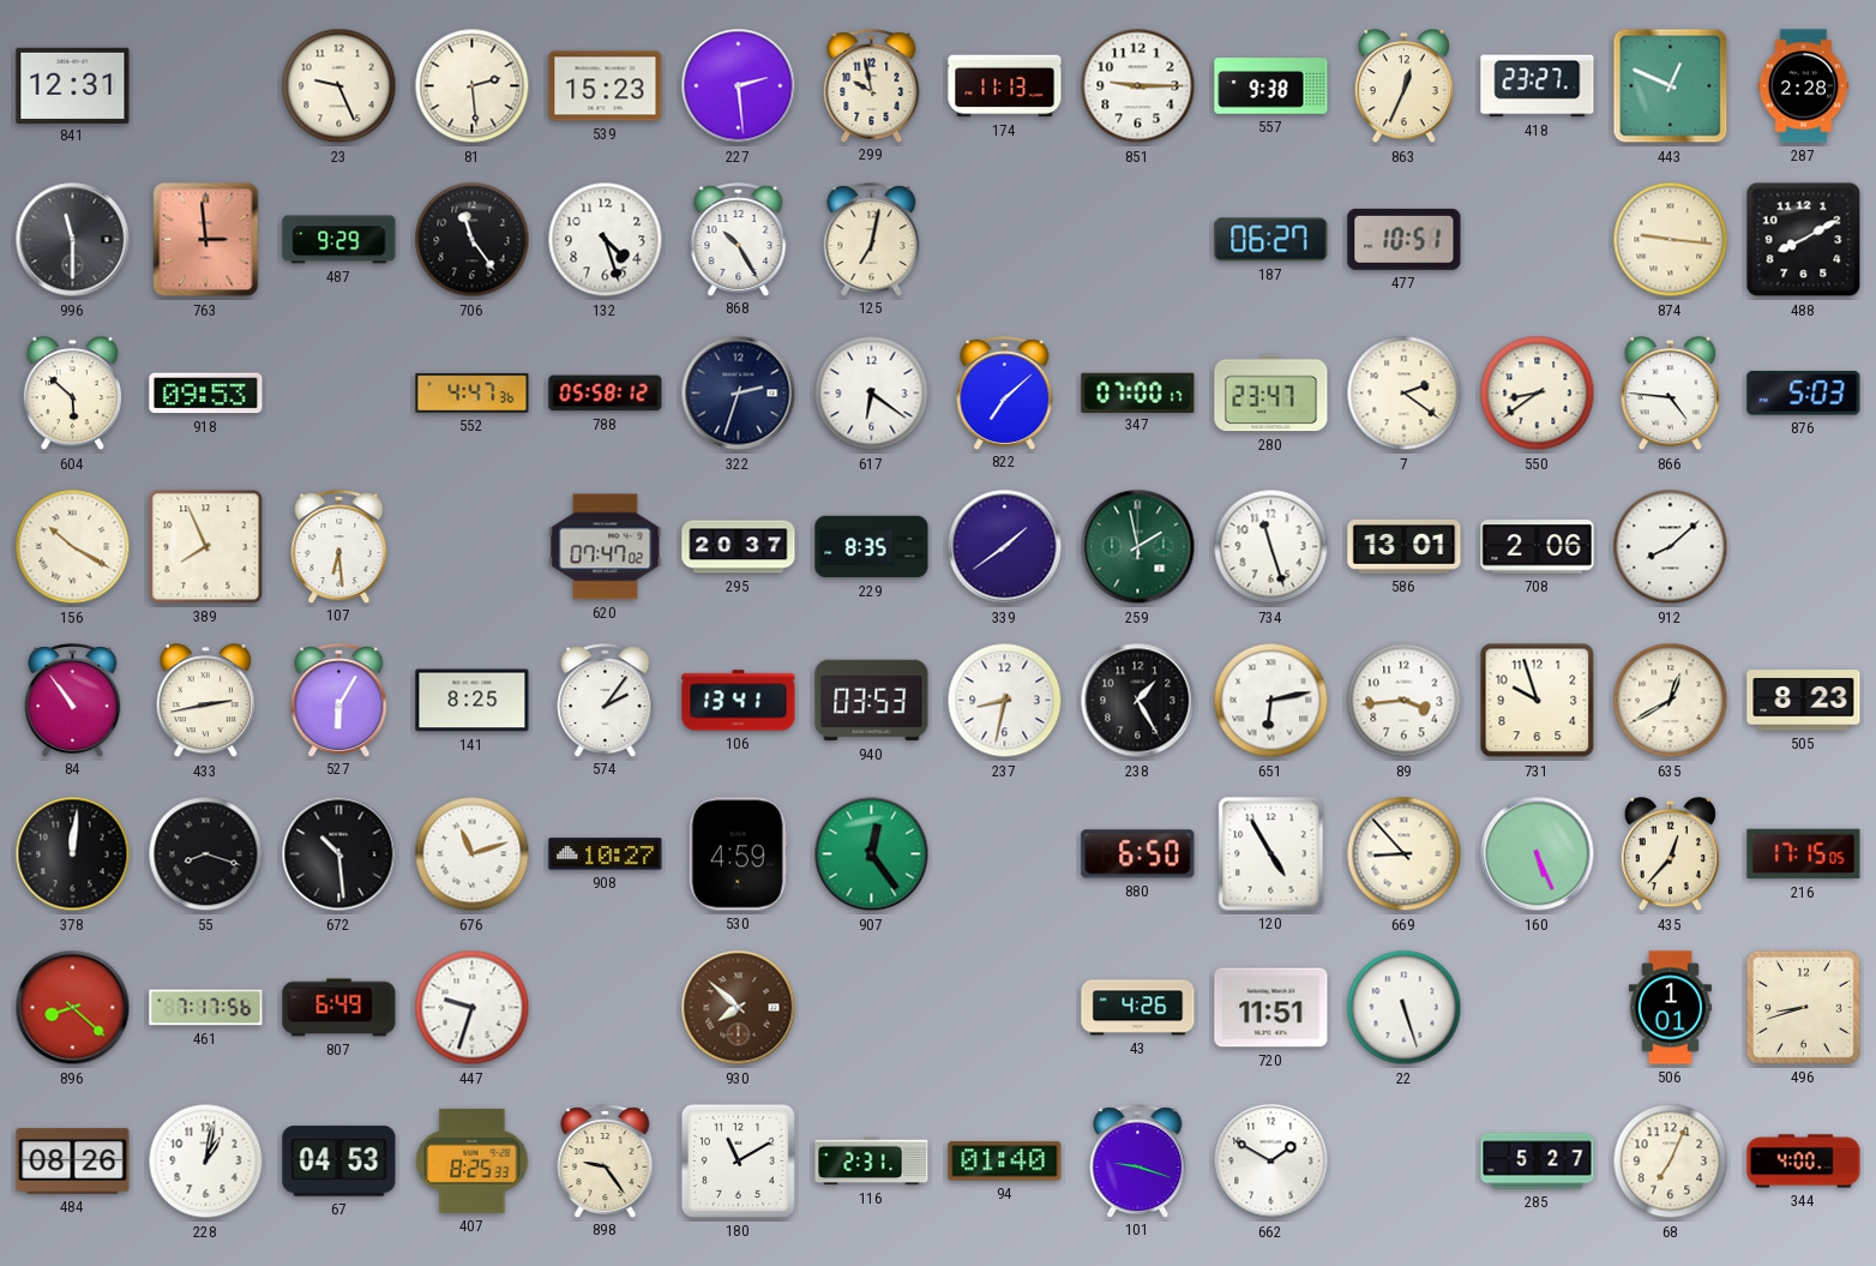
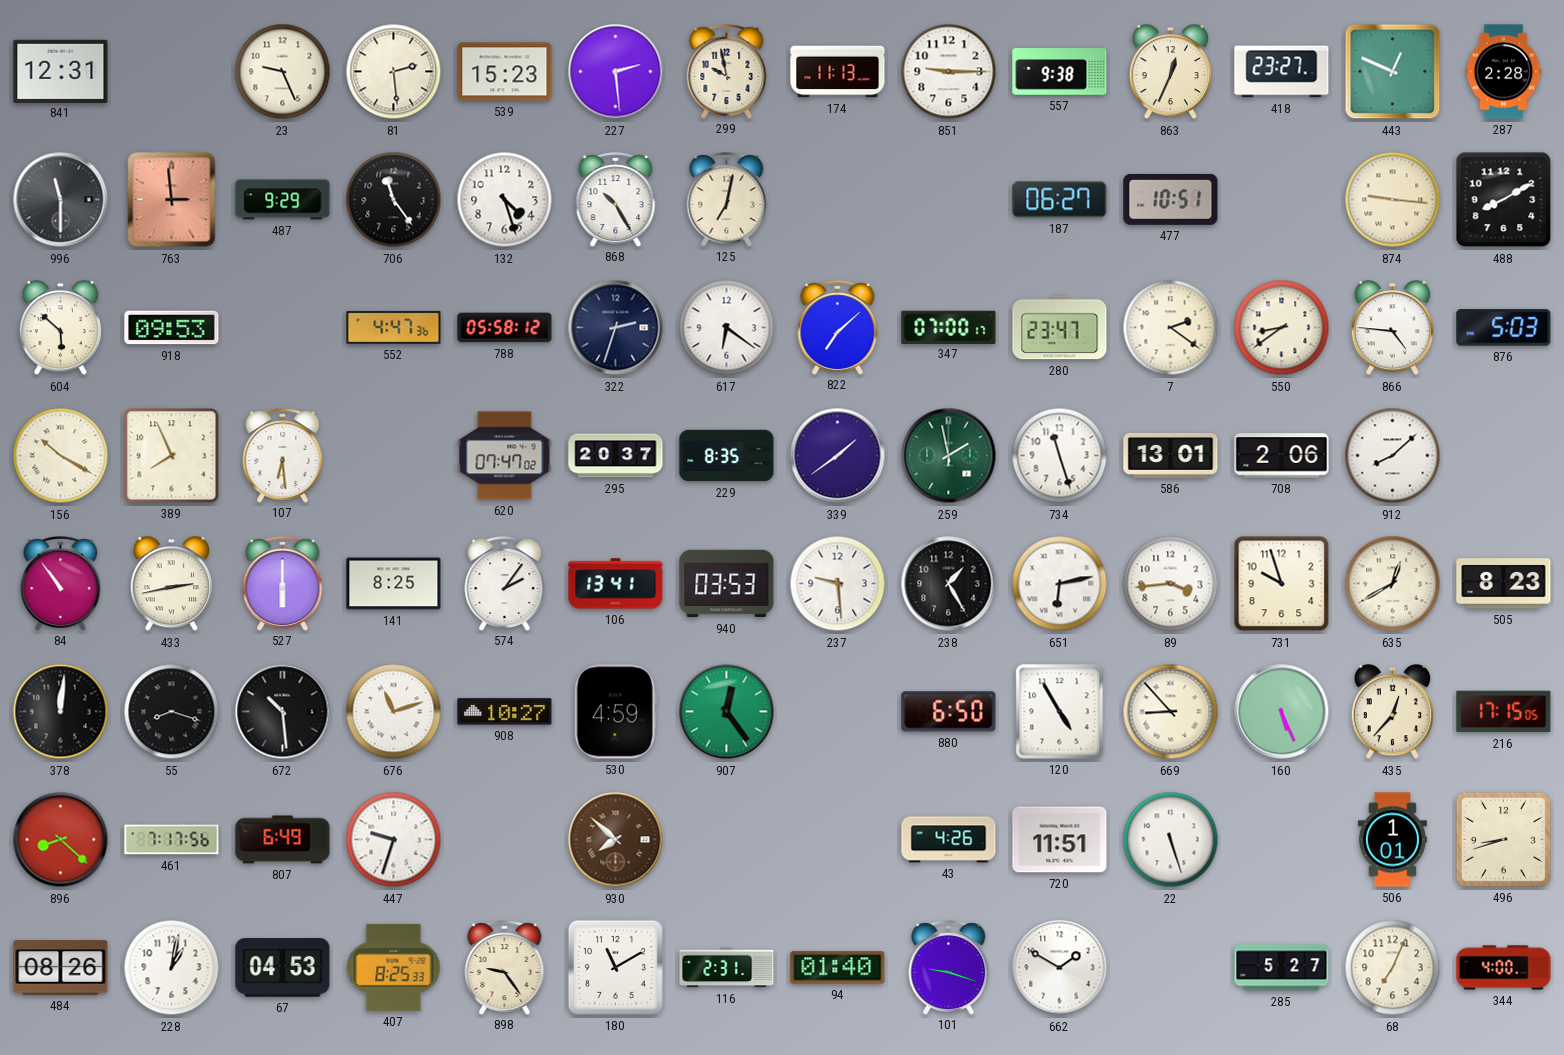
527: 6:05 -> 6:00
237: 8:32 -> 9:29
